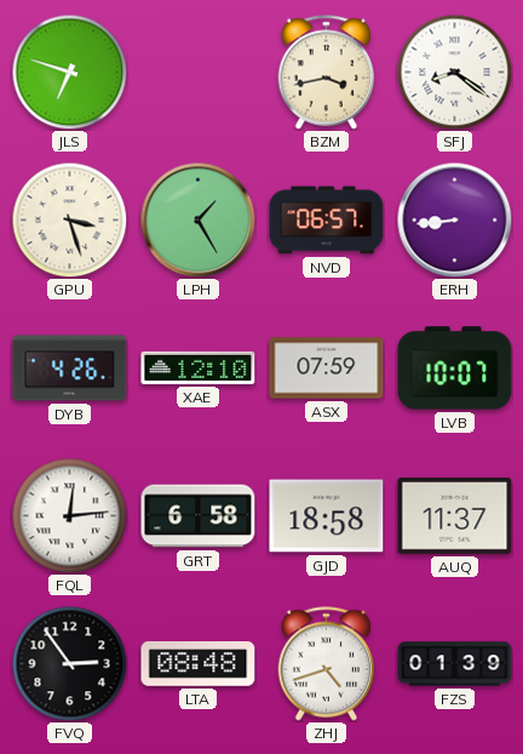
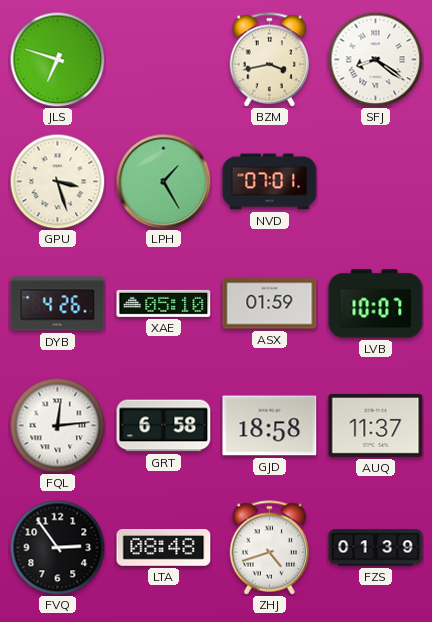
NVD: 06:57 -> 07:01
ERH: 8:44 -> none
XAE: 12:10 -> 05:10
ASX: 07:59 -> 01:59
